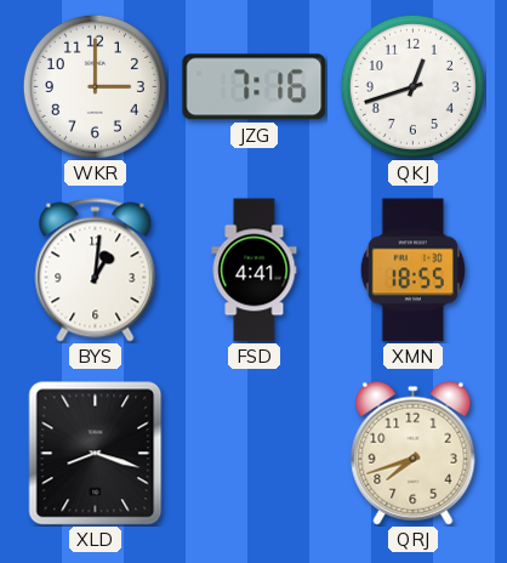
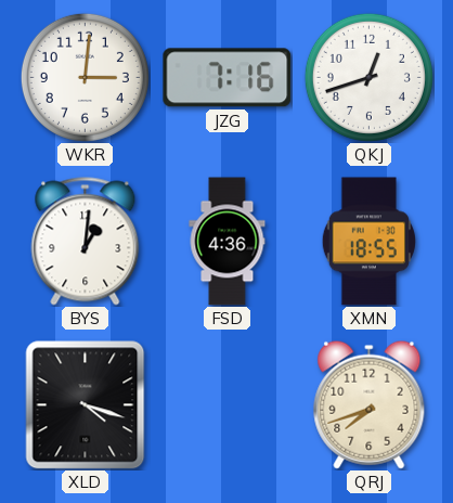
WKR: 3:00 -> 3:01
FSD: 4:41 -> 4:36
XLD: 8:18 -> 4:18
